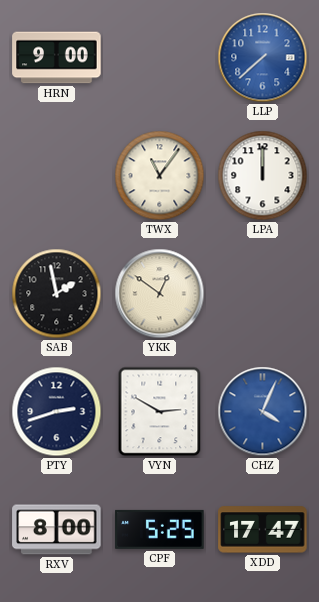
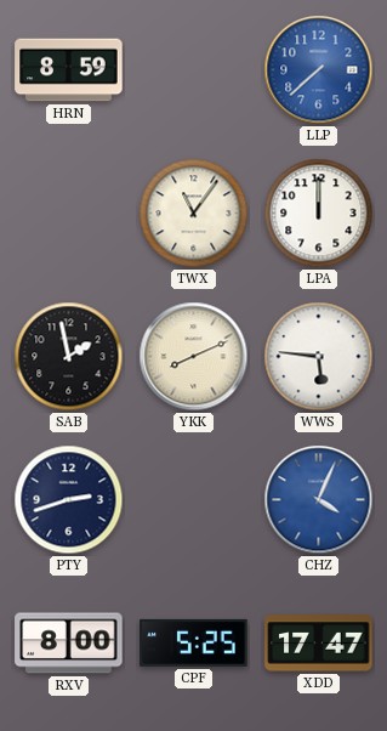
HRN: 9:00 -> 8:59
YKK: 12:51 -> 8:11
WWS: none -> 5:46
VYN: 2:50 -> none
